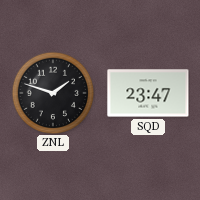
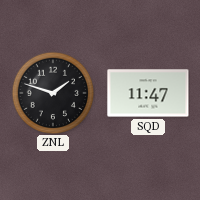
SQD: 23:47 -> 11:47
